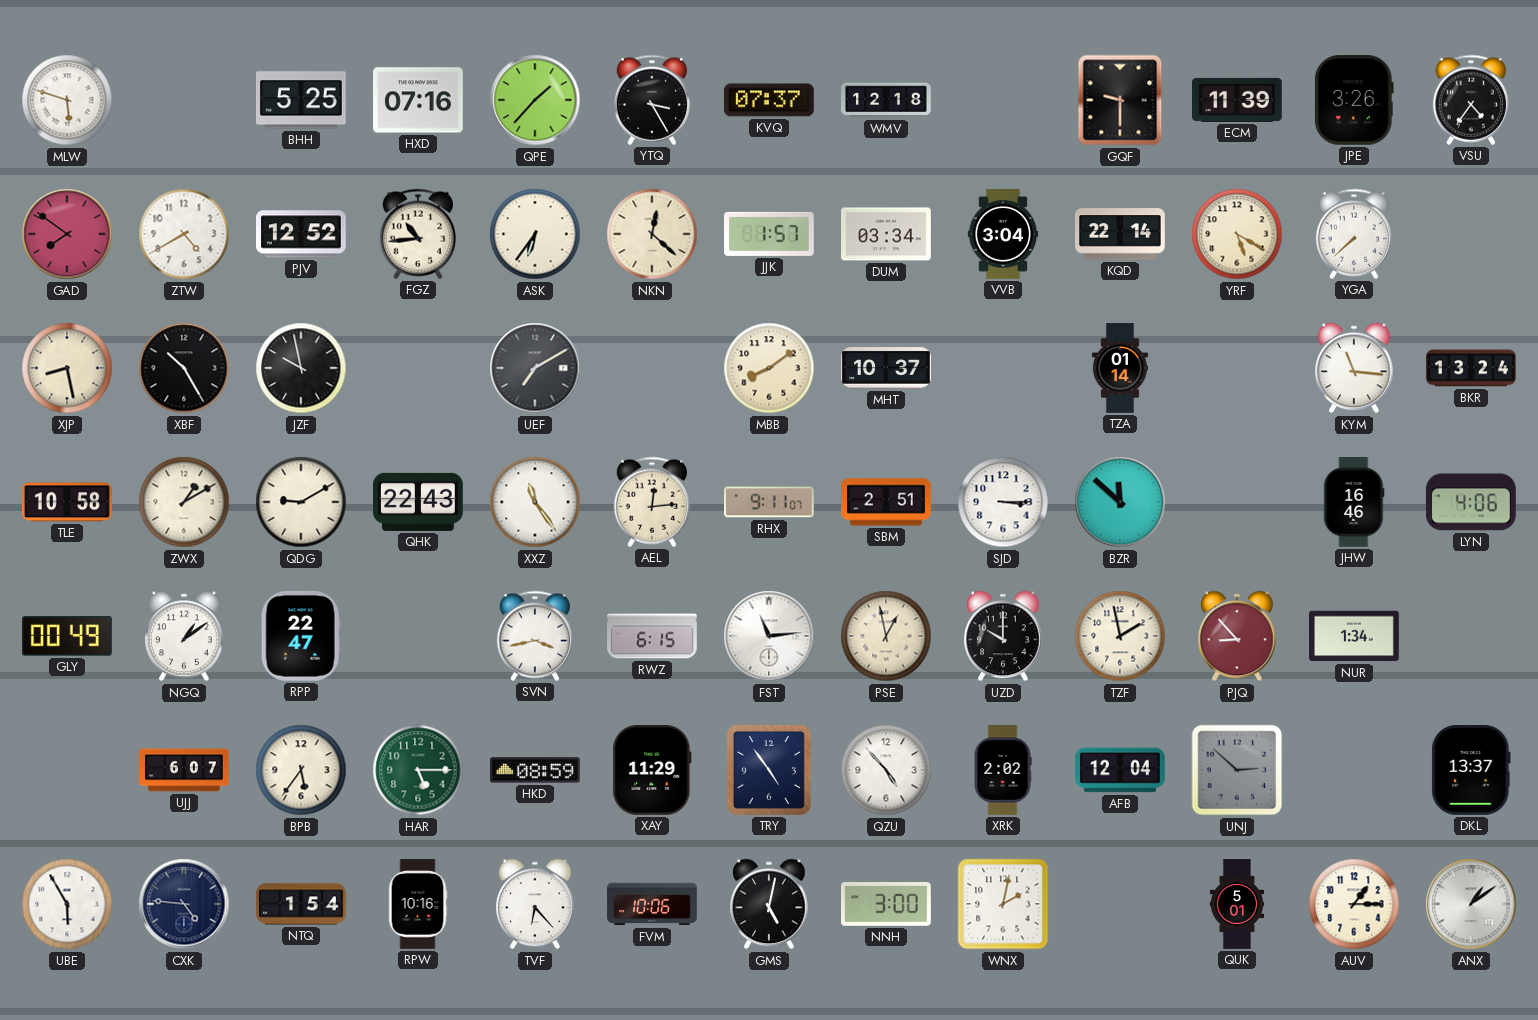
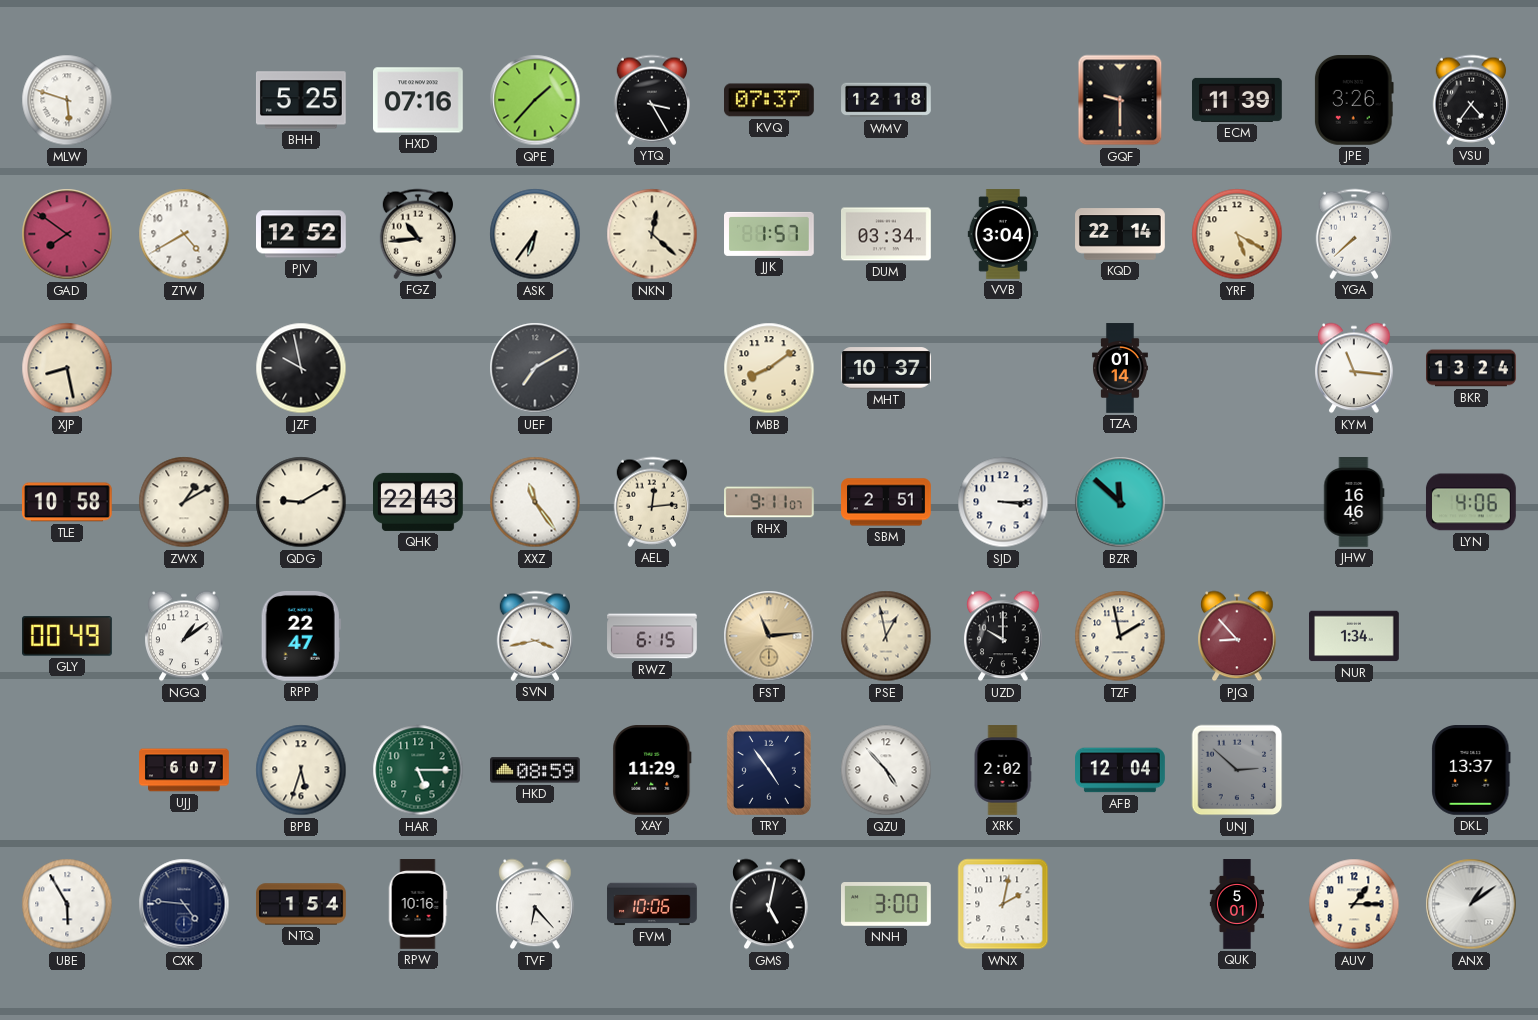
XBF: 10:25 -> none
FST dial: white -> champagne
BPB: 5:36 -> 5:33
